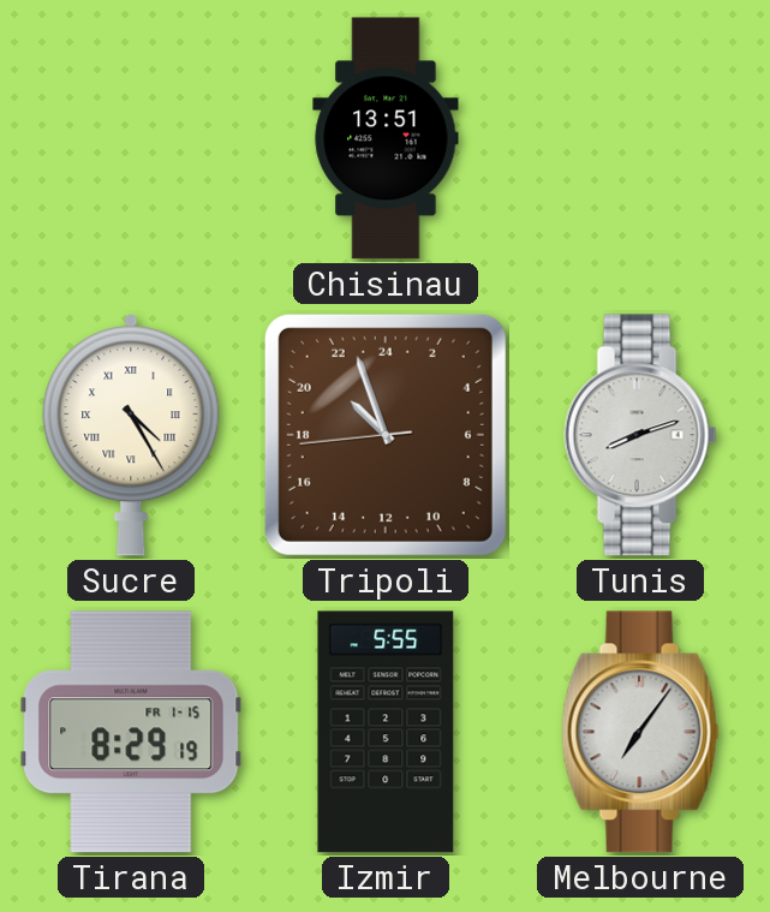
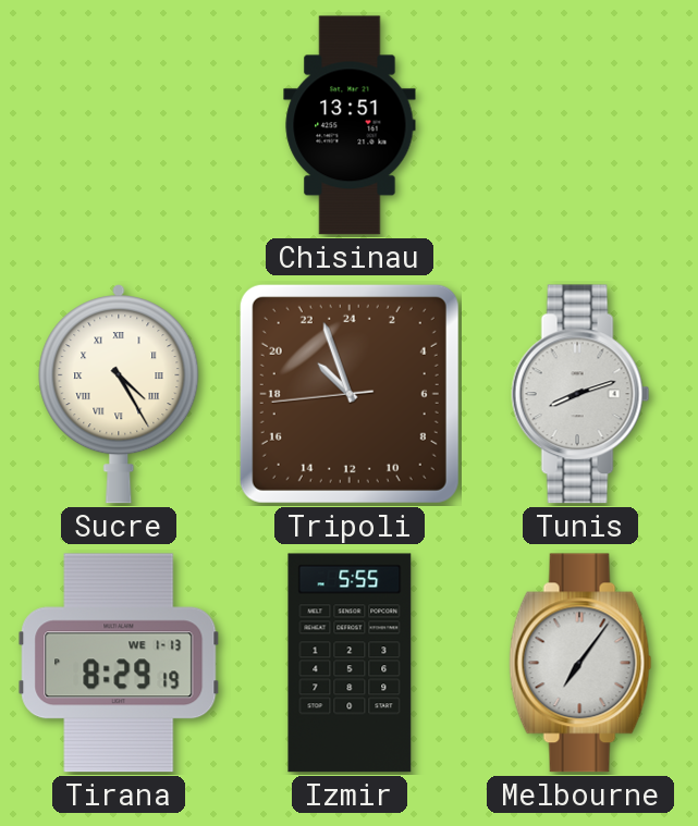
Tirana date: FR 1-15 -> WE 1-13
